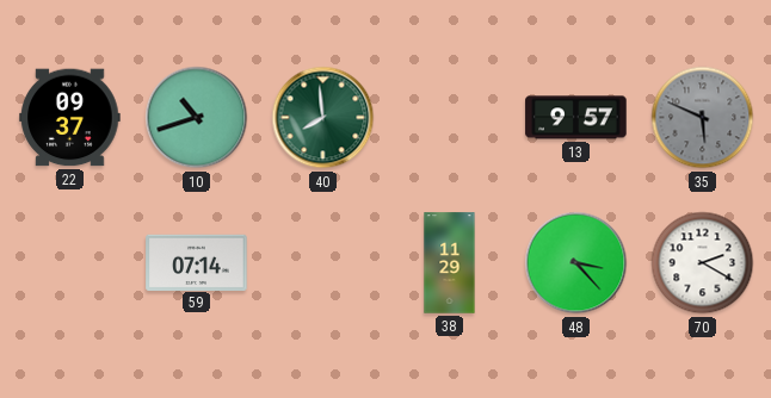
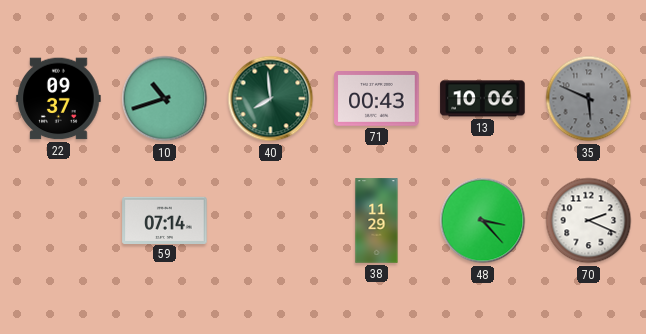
71: none -> 00:43
13: 9:57 -> 10:06
70: 2:20 -> 2:19
